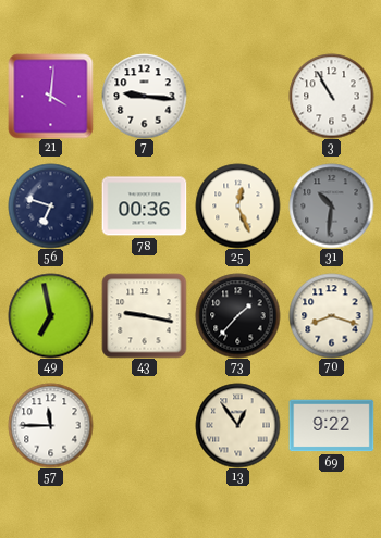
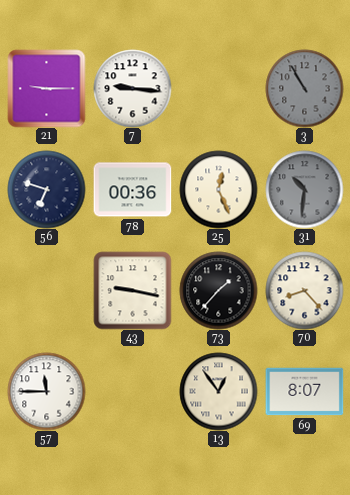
21: 4:01 -> 9:15
3 dial: white -> grey
49: 6:58 -> none
70: 8:18 -> 8:23
69: 9:22 -> 8:07
